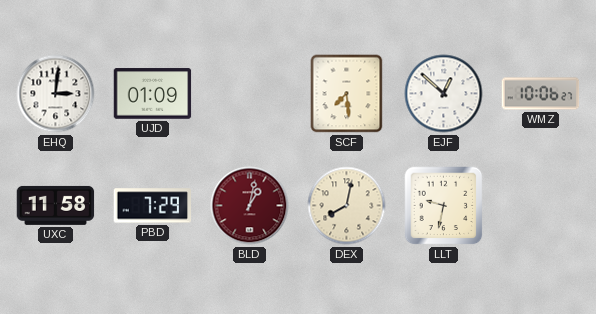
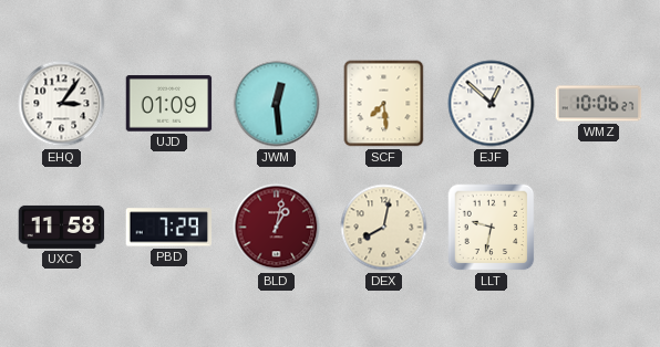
EHQ: 3:01 -> 3:06
JWM: none -> 12:29
